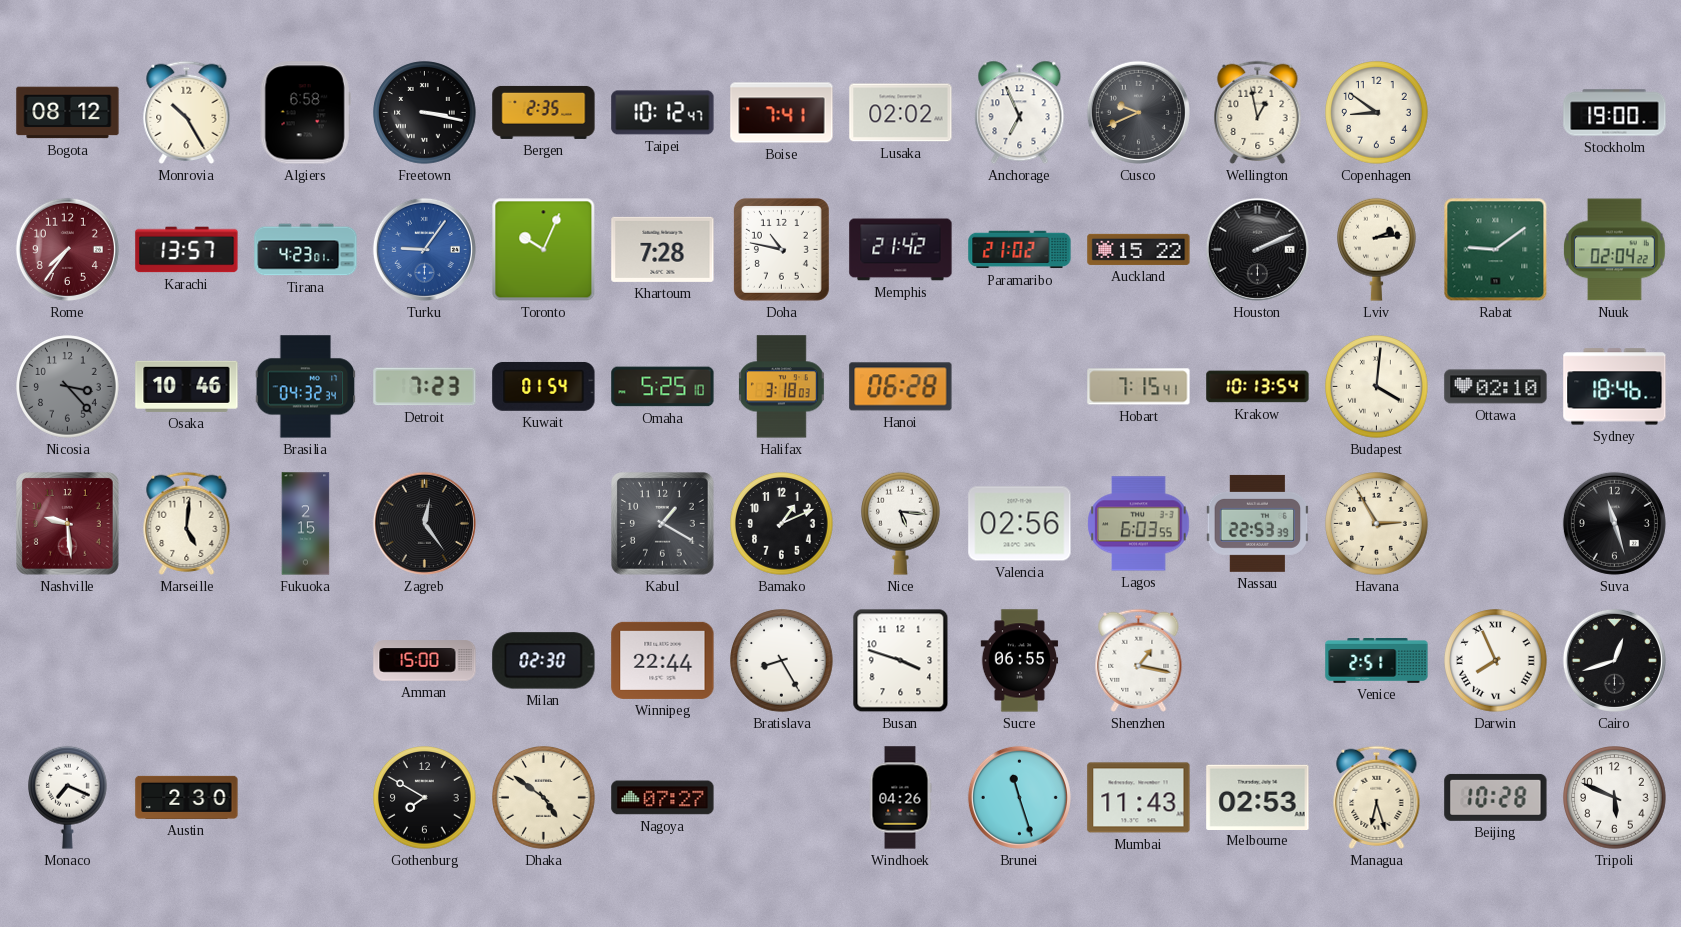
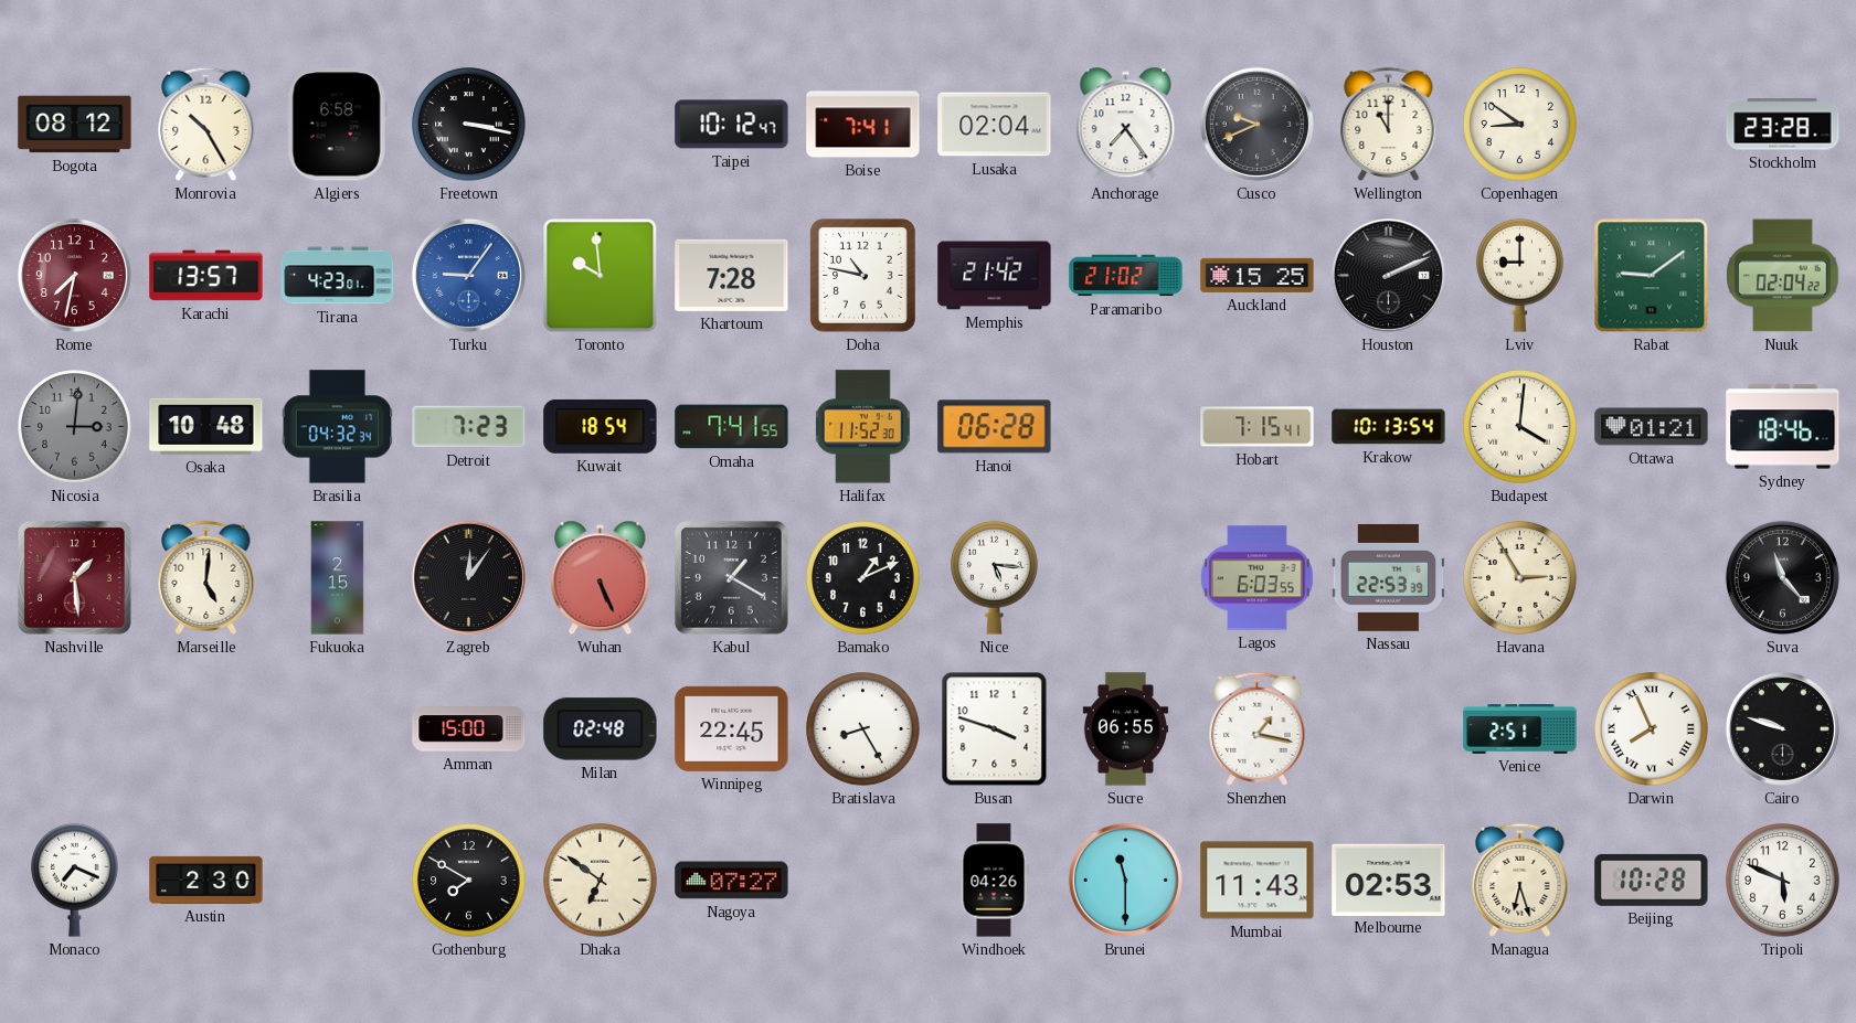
Bergen: 2:35 -> none
Lusaka: 02:02 -> 02:04
Anchorage: 6:56 -> 7:24
Wellington: 12:58 -> 11:00
Stockholm: 19:00 -> 23:28
Rome: 7:36 -> 7:32
Toronto: 10:04 -> 9:59
Auckland: 15:22 -> 15:25
Lviv: 2:14 -> 9:00
Nicosia: 3:23 -> 3:01
Osaka: 10:46 -> 10:48
Kuwait: 01:54 -> 18:54
Omaha: 5:25 -> 7:41
Halifax: 3:18 -> 11:52
Ottawa: 02:10 -> 01:21
Nashville: 9:29 -> 1:29
Zagreb: 12:24 -> 12:06
Wuhan: none -> 5:26
Valencia: 02:56 -> none
Suva: 11:27 -> 11:23
Milan: 02:30 -> 02:48
Winnipeg: 22:44 -> 22:45
Cairo: 12:42 -> 9:48
Dhaka: 4:51 -> 6:51
Brunei: 11:27 -> 11:30
